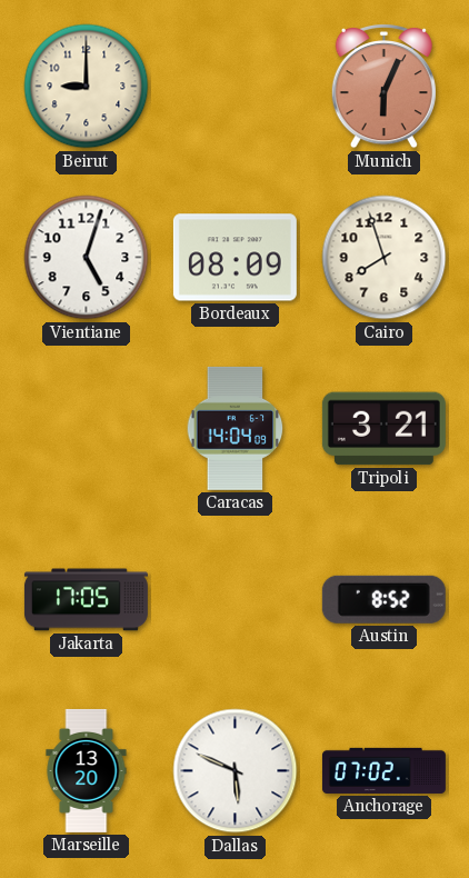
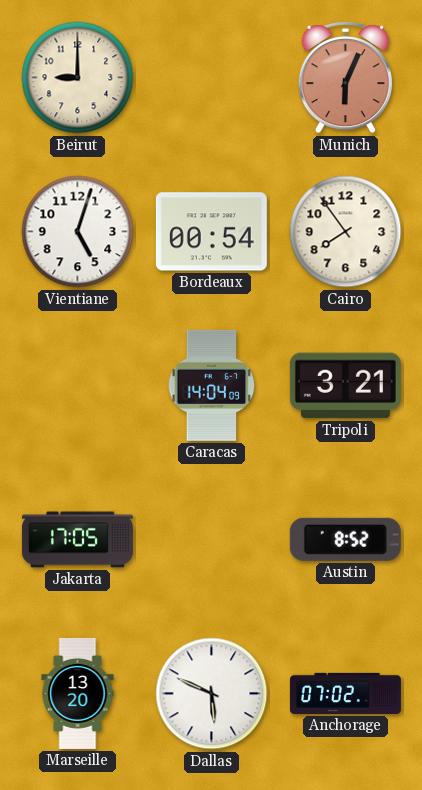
Bordeaux: 08:09 -> 00:54
Cairo: 7:57 -> 7:54
